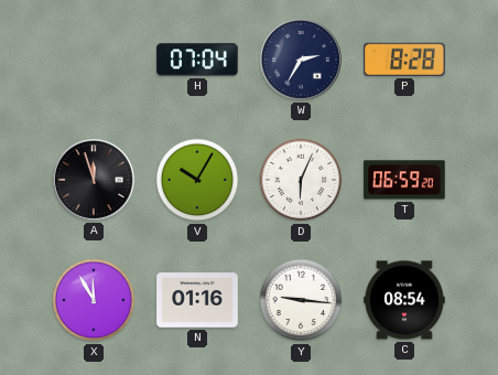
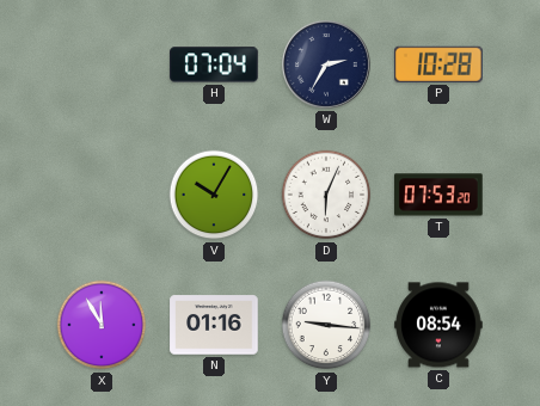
P: 8:28 -> 10:28
A: 11:57 -> none
T: 06:59 -> 07:53
